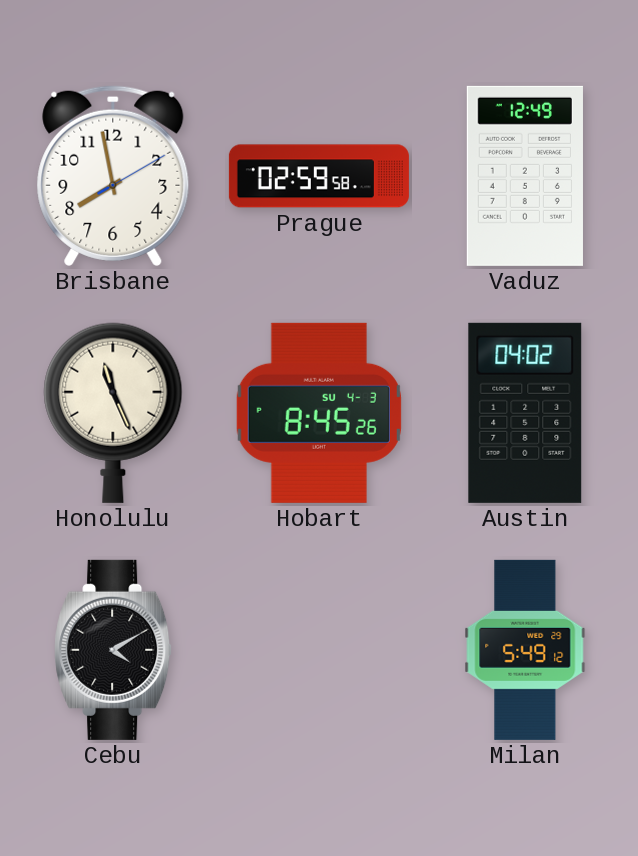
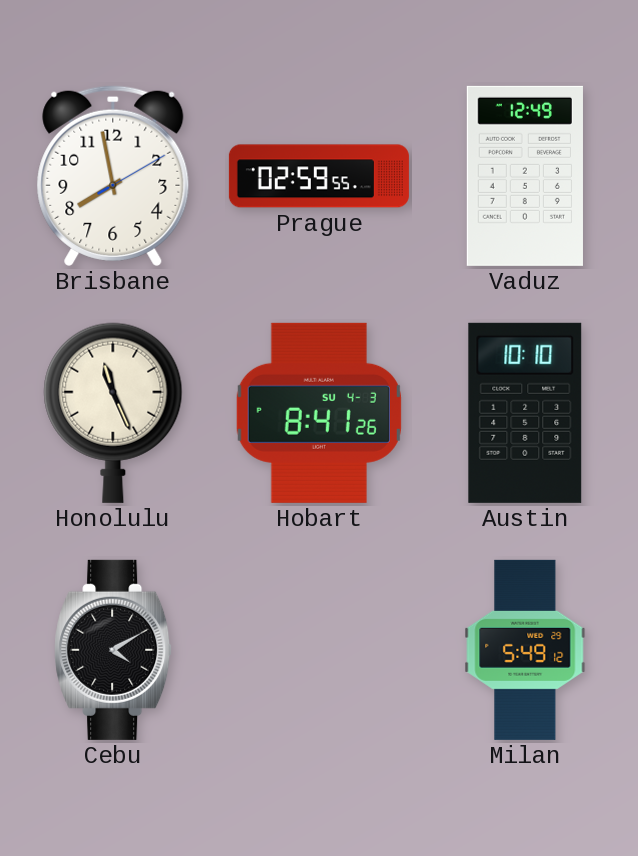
Prague: 02:59:58 -> 02:59:55
Hobart: 8:45 -> 8:41
Austin: 04:02 -> 10:10
